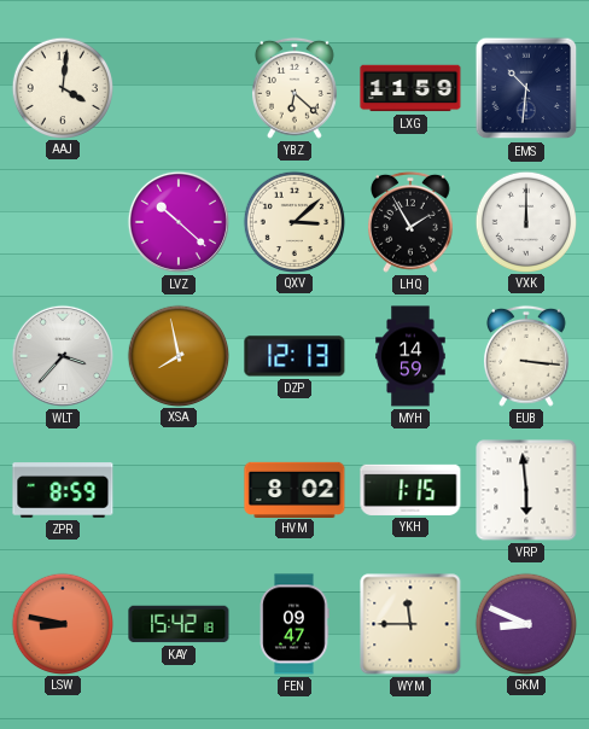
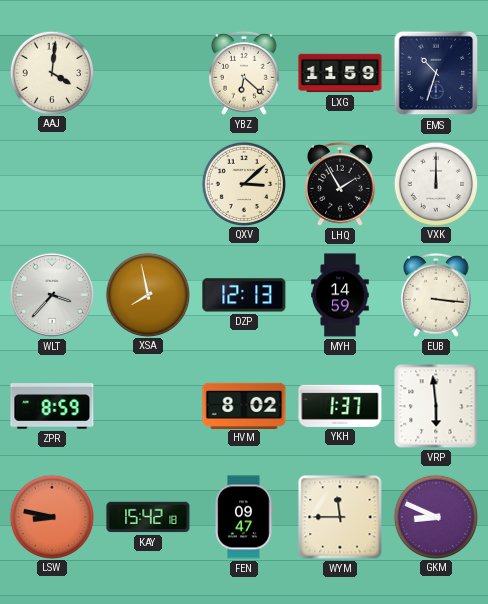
EMS: 10:31 -> 10:33
LVZ: 10:22 -> none
YKH: 1:15 -> 1:37
